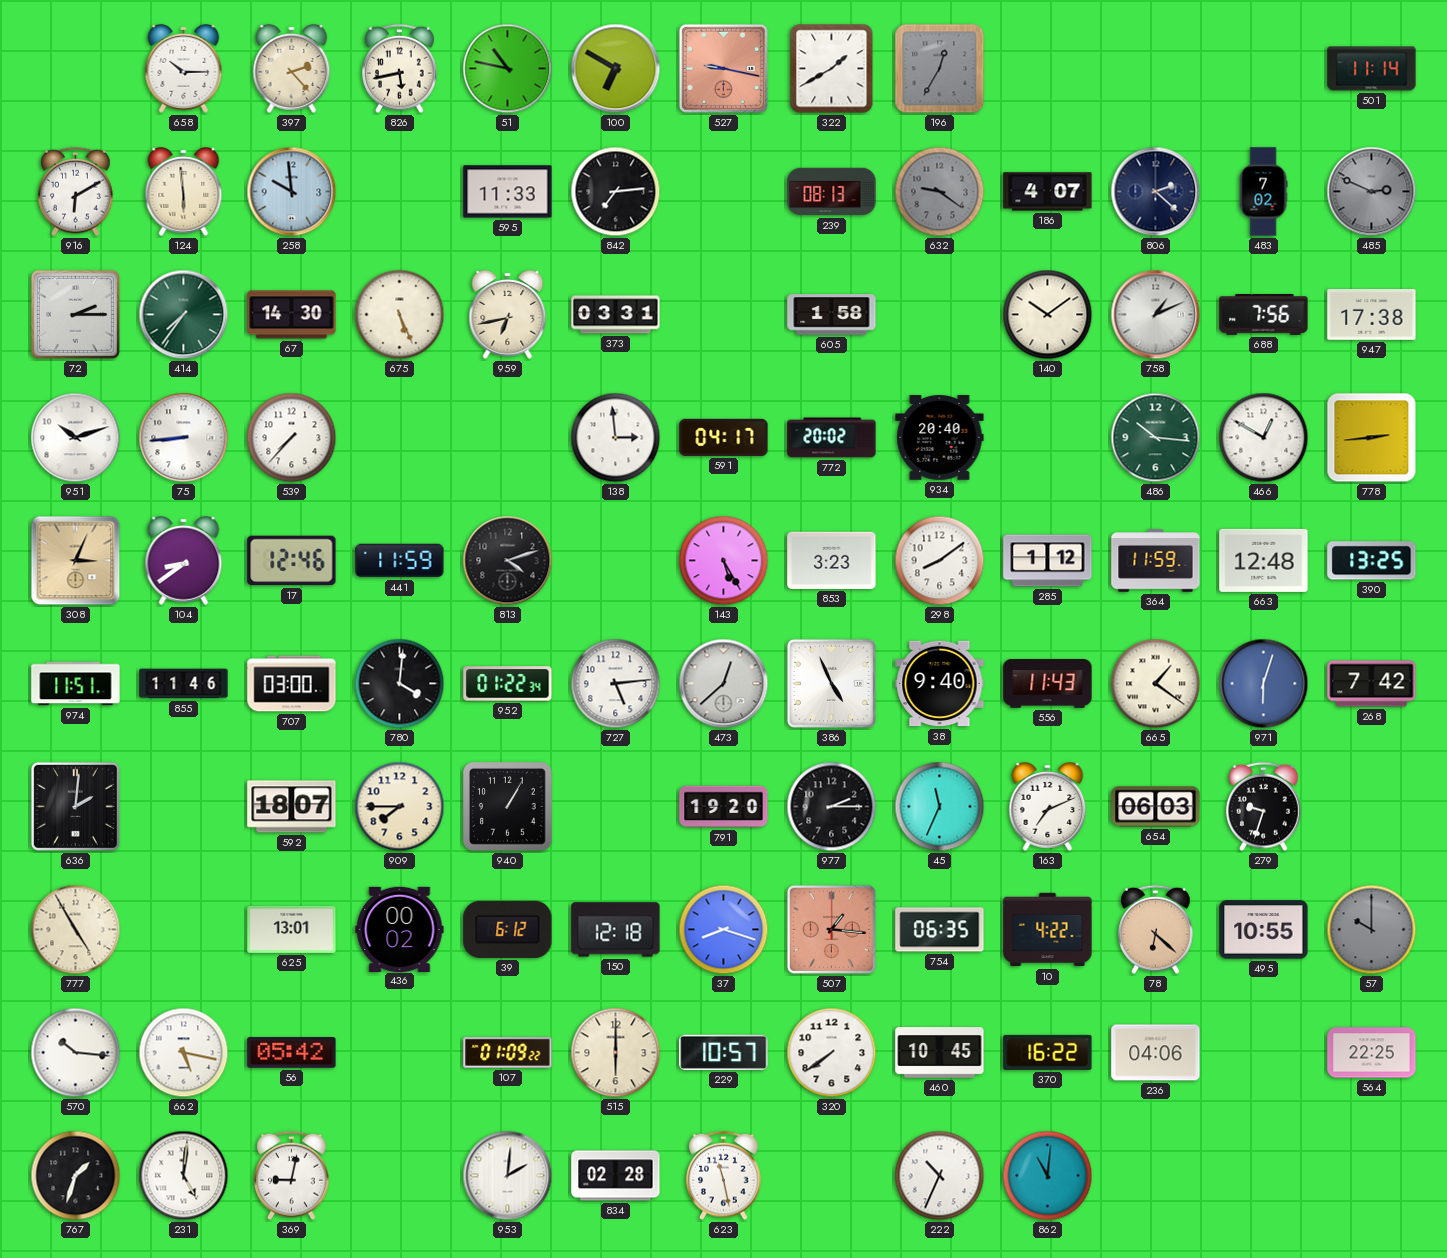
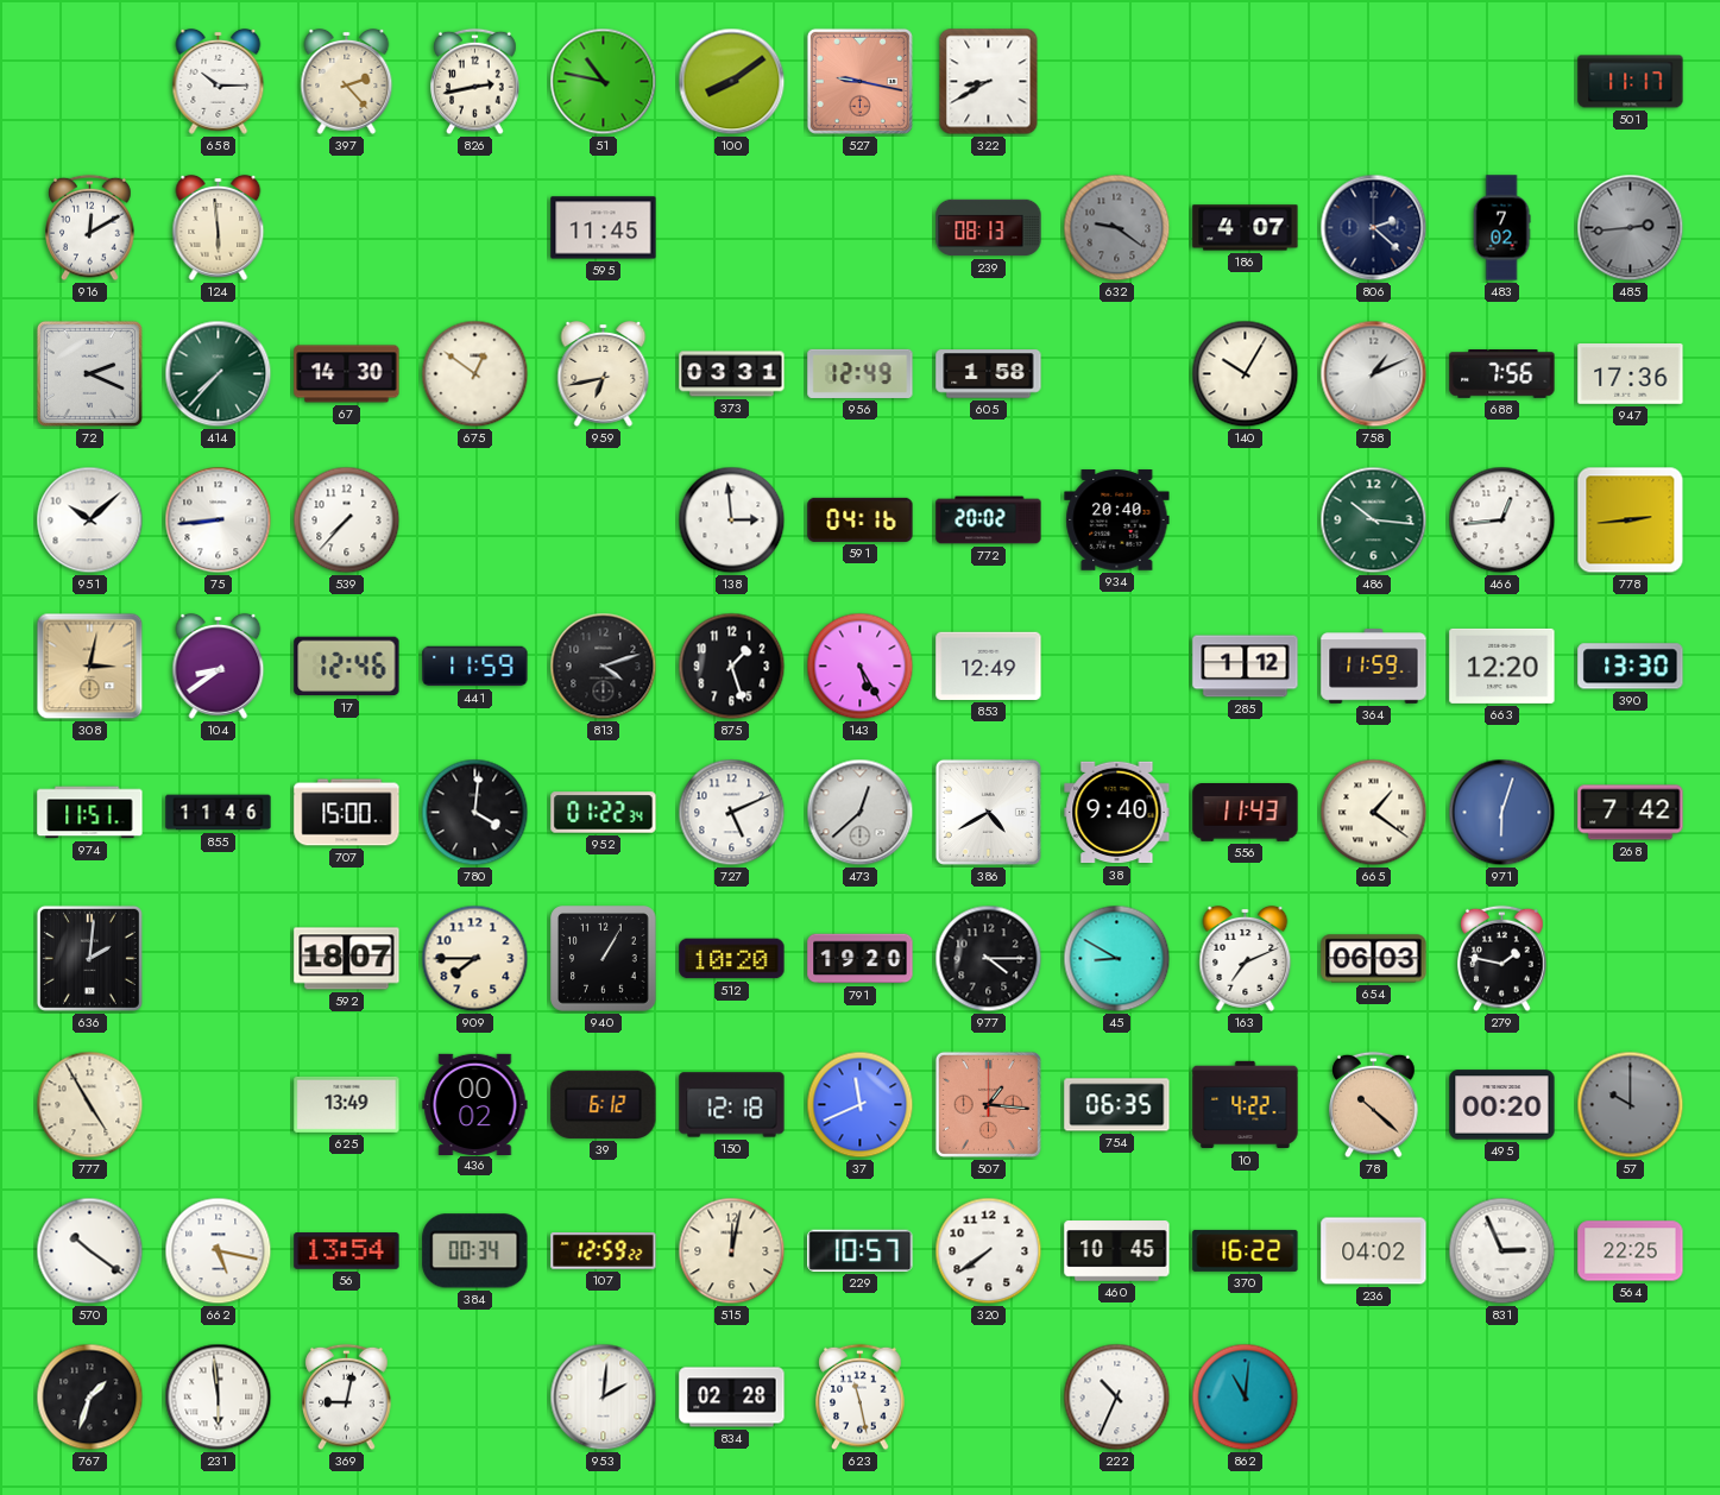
826: 5:43 -> 2:43
100: 6:50 -> 8:09
322: 1:40 -> 8:40
196: 12:35 -> none
501: 11:14 -> 11:17
916: 6:10 -> 12:10
258: 9:59 -> none
595: 11:33 -> 11:45
842: 7:14 -> none
485: 2:49 -> 2:44
72: 2:15 -> 2:19
414: 7:36 -> 7:37
675: 5:26 -> 12:51
956: none -> 12:49
140: 10:09 -> 10:05
947: 17:38 -> 17:36
951: 10:12 -> 10:08
591: 04:17 -> 04:16
466: 12:50 -> 12:44
308: 3:04 -> 3:02
875: none -> 1:27
853: 3:23 -> 12:49
298: 8:09 -> none
663: 12:48 -> 12:20
390: 13:25 -> 13:30
707: 03:00 -> 15:00
727: 5:14 -> 5:11
386: 4:56 -> 4:40
512: none -> 10:20
977: 2:15 -> 4:15
45: 11:34 -> 8:50
279: 9:33 -> 1:47
625: 13:01 -> 13:49
37: 8:18 -> 11:41
78: 6:22 -> 10:22
495: 10:55 -> 00:20
570: 10:16 -> 10:21
56: 05:42 -> 13:54
384: none -> 00:34
107: 01:09 -> 12:59
515: 6:00 -> 12:02
236: 04:06 -> 04:02
831: none -> 2:56
231: 5:01 -> 5:59
